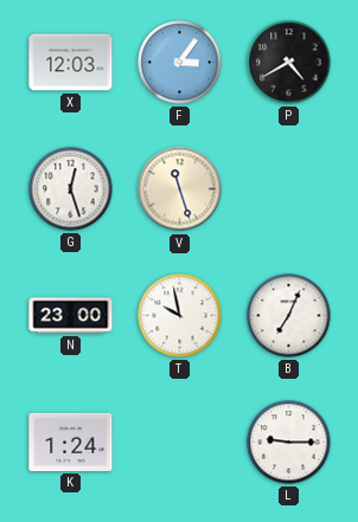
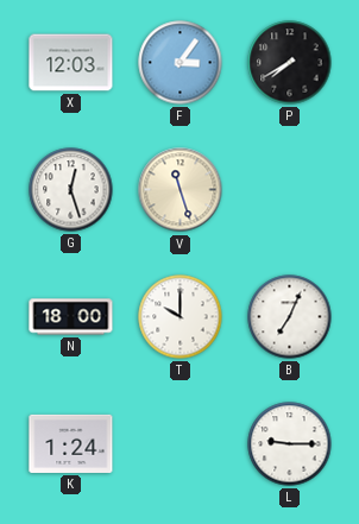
P: 4:40 -> 7:40
N: 23:00 -> 18:00
T: 9:58 -> 10:00
